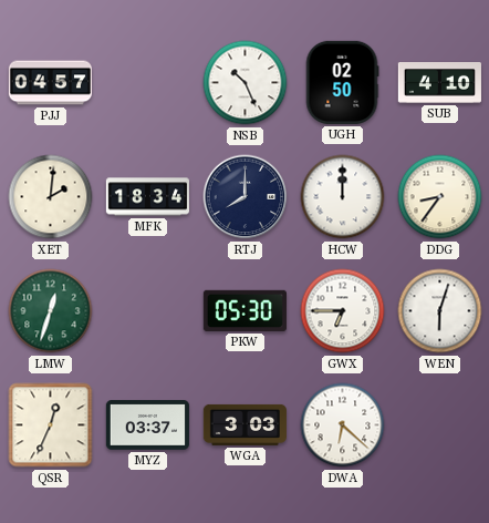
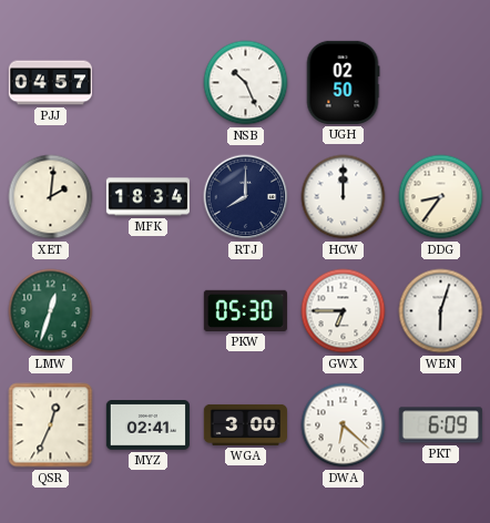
SUB: 4:10 -> none
MYZ: 03:37 -> 02:41
WGA: 3:03 -> 3:00
PKT: none -> 6:09
